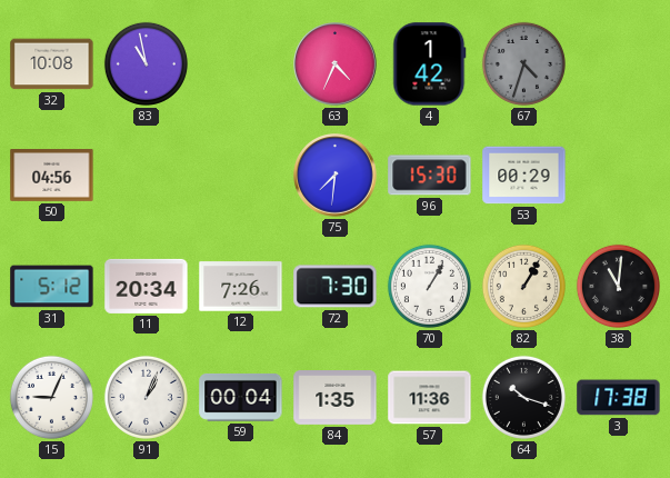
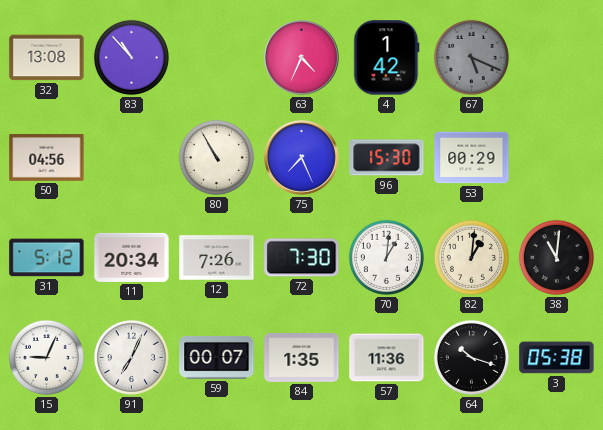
32: 10:08 -> 13:08
83: 10:58 -> 10:53
67: 4:33 -> 5:19
80: none -> 10:55
75: 7:31 -> 7:26
70: 1:05 -> 1:01
82: 1:05 -> 1:01
91: 1:04 -> 7:04
59: 00:04 -> 00:07
3: 17:38 -> 05:38
